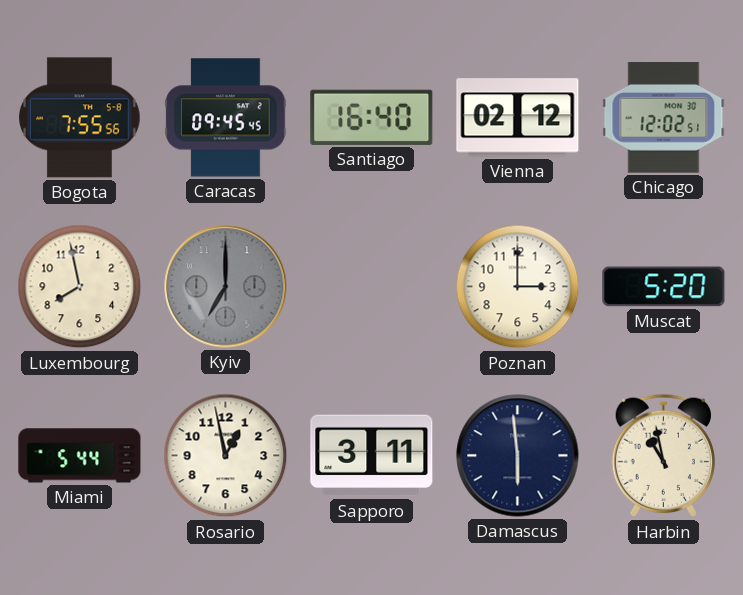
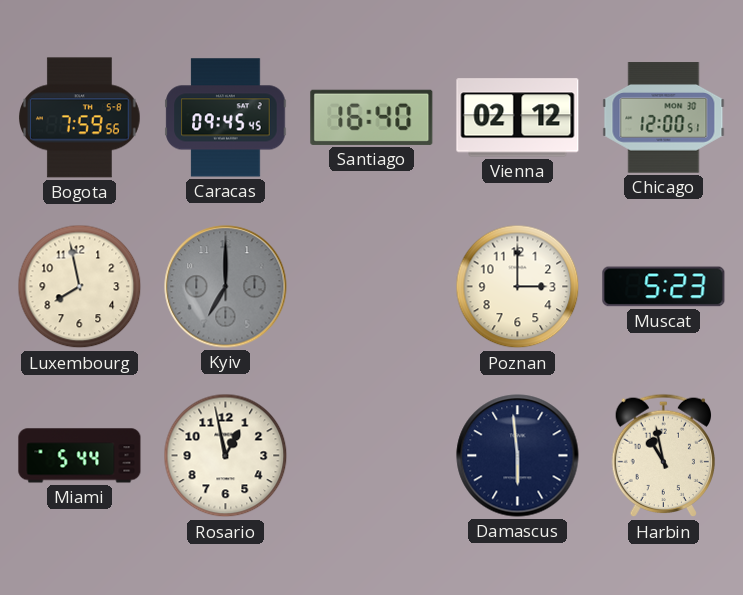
Bogota: 7:55 -> 7:59
Chicago: 12:02 -> 12:00
Muscat: 5:20 -> 5:23
Sapporo: 3:11 -> none
